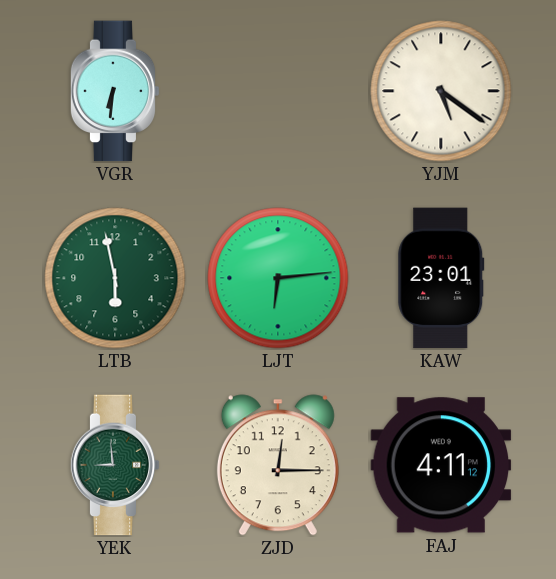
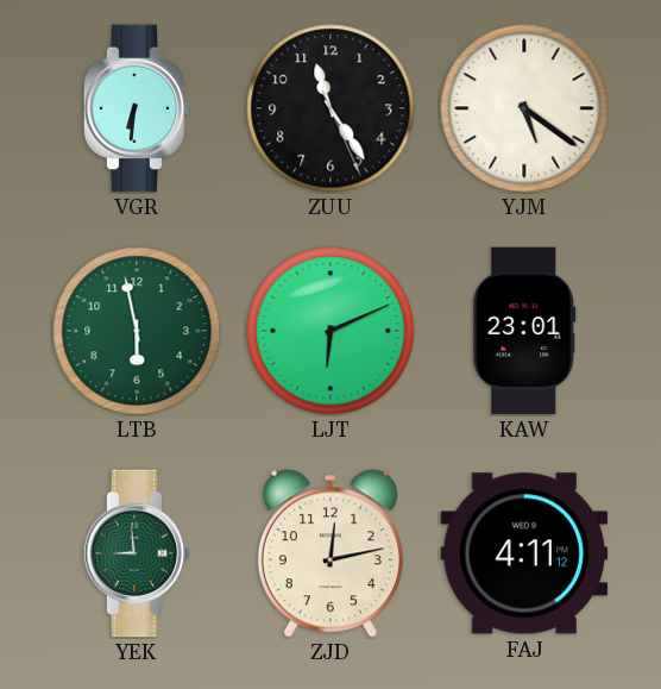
ZUU: none -> 11:24
LJT: 6:14 -> 6:11
ZJD: 12:15 -> 12:13
